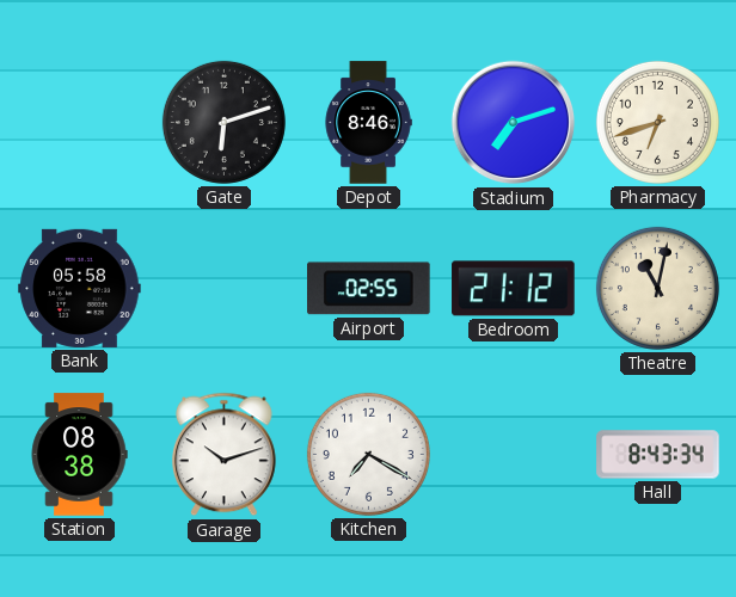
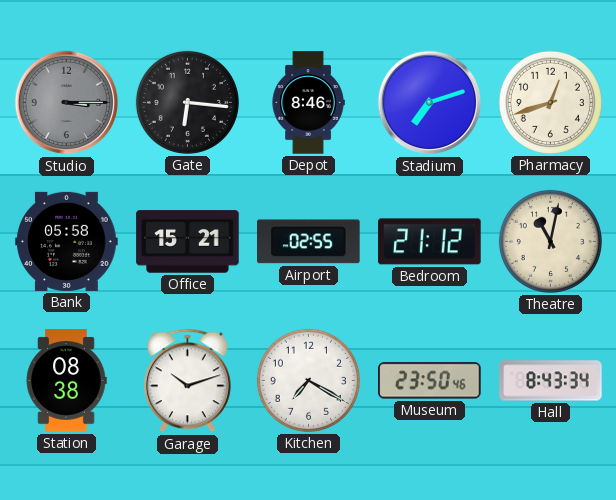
Studio: none -> 3:15
Gate: 6:12 -> 6:16
Pharmacy: 6:42 -> 12:42
Office: none -> 15:21
Museum: none -> 23:50
